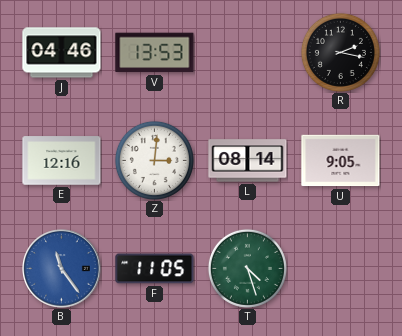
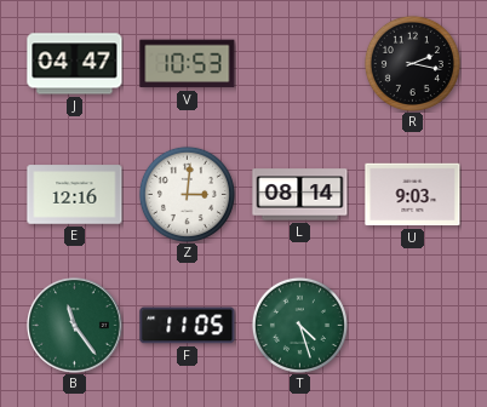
J: 04:46 -> 04:47
V: 13:53 -> 10:53
U: 9:05 -> 9:03
B dial: blue -> green
